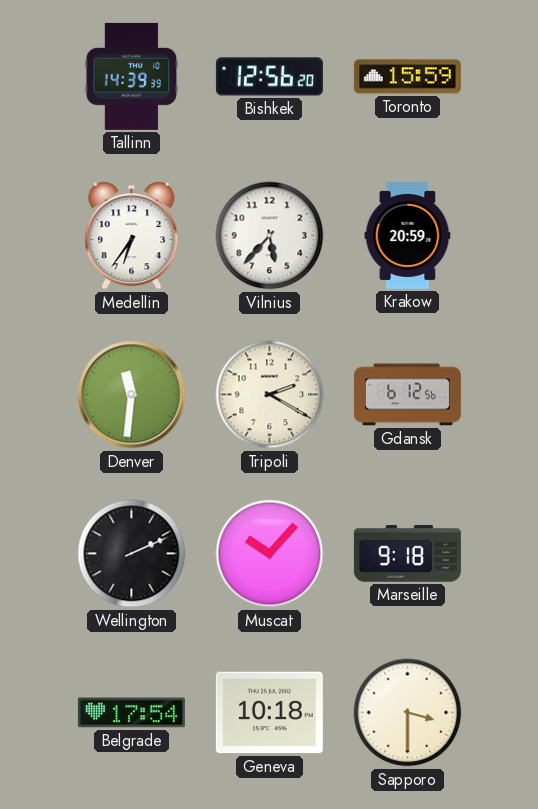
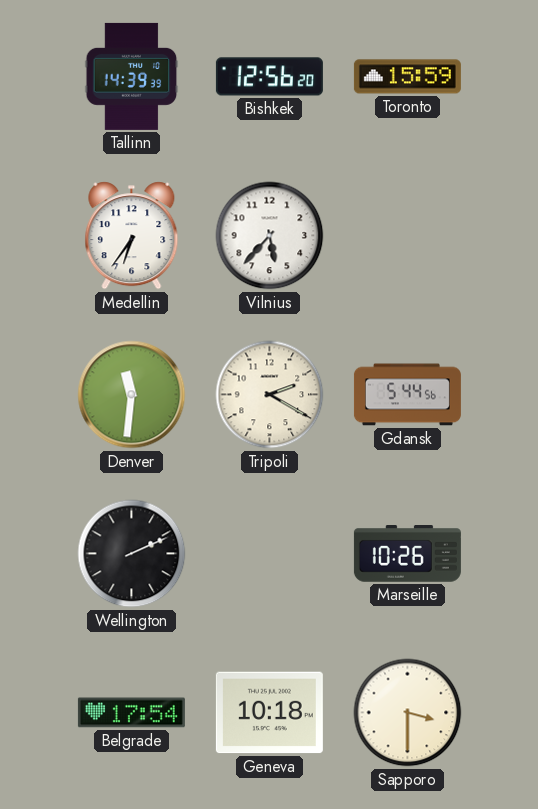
Krakow: 20:59 -> none
Gdansk: 6:12 -> 5:44
Muscat: 10:07 -> none
Marseille: 9:18 -> 10:26
